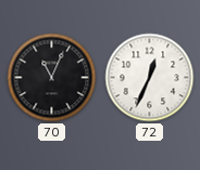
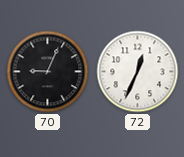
70: 11:04 -> 9:04
